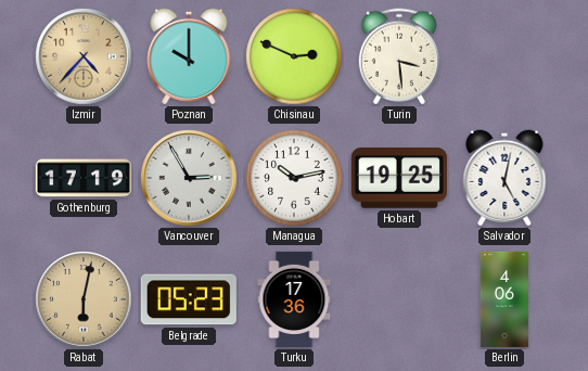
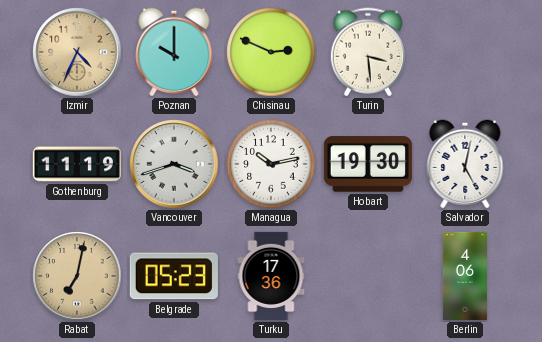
Izmir: 4:37 -> 4:34
Gothenburg: 17:19 -> 11:19
Vancouver: 2:55 -> 3:42
Hobart: 19:25 -> 19:30
Rabat: 6:02 -> 7:02
